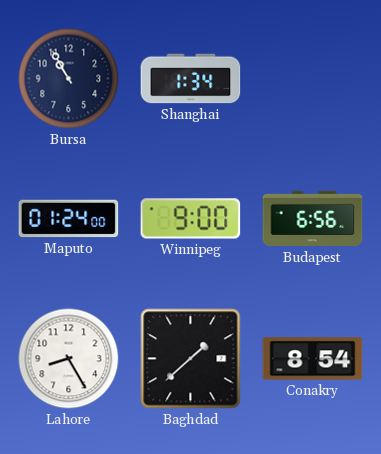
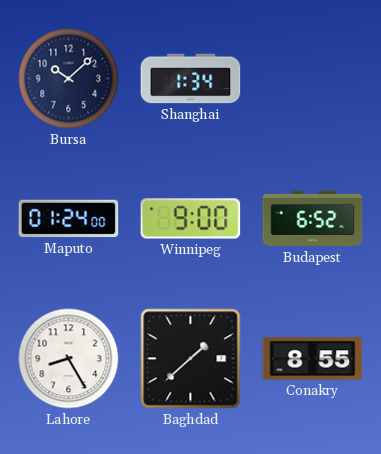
Bursa: 10:55 -> 10:08
Budapest: 6:56 -> 6:52
Conakry: 8:54 -> 8:55
